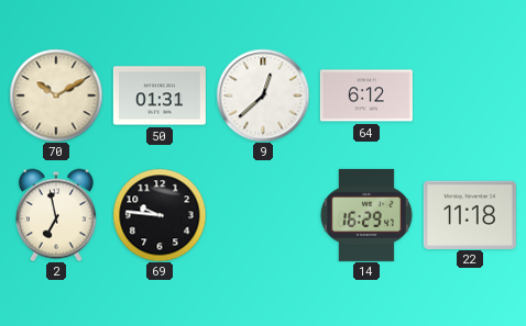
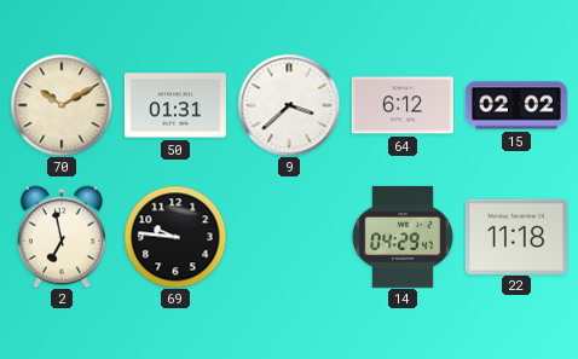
9: 12:38 -> 3:38
15: none -> 02:02
14: 16:29 -> 04:29
